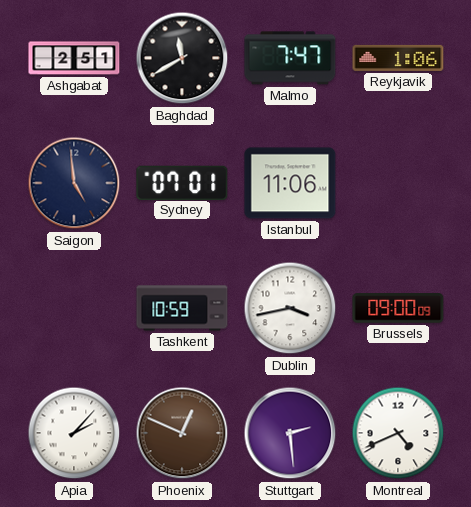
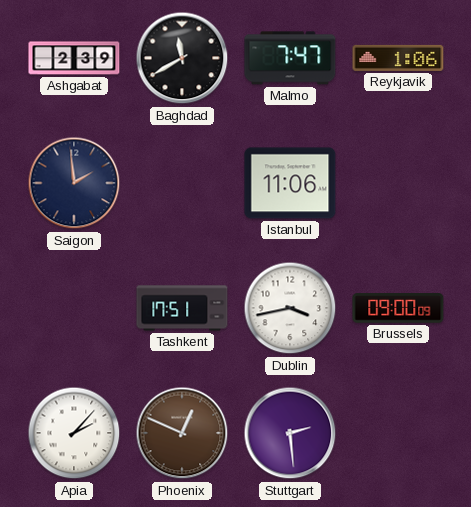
Ashgabat: 2:51 -> 2:39
Saigon: 4:59 -> 1:59
Sydney: 07:01 -> none
Tashkent: 10:59 -> 17:51
Montreal: 4:41 -> none
